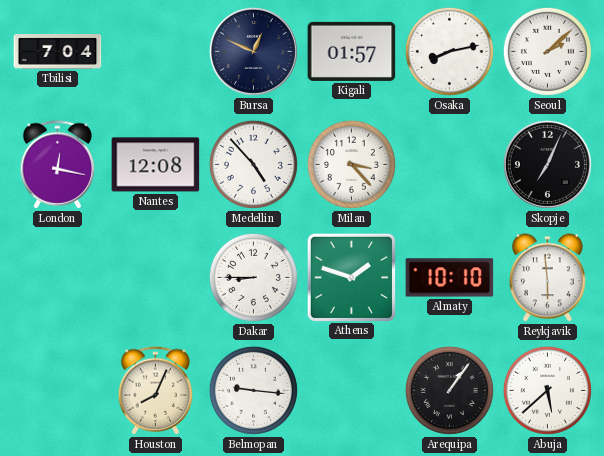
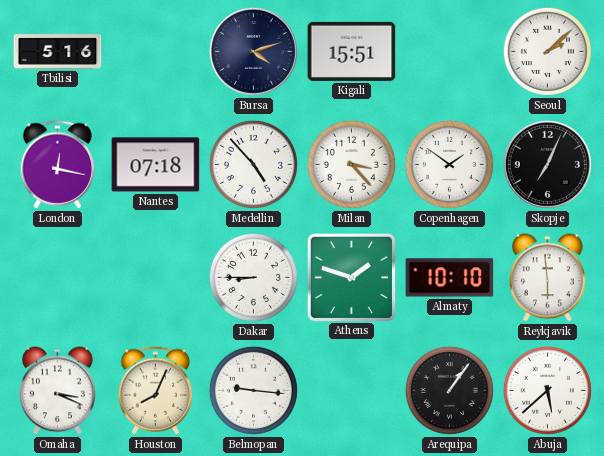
Tbilisi: 7:04 -> 5:16
Bursa: 12:49 -> 4:12
Kigali: 01:57 -> 15:51
Osaka: 8:13 -> none
Nantes: 12:08 -> 07:18
Copenhagen: none -> 1:51
Omaha: none -> 3:19
